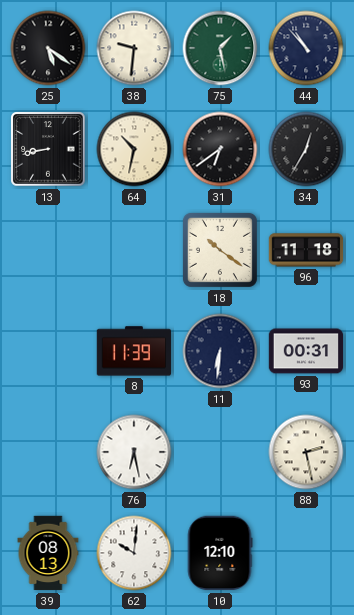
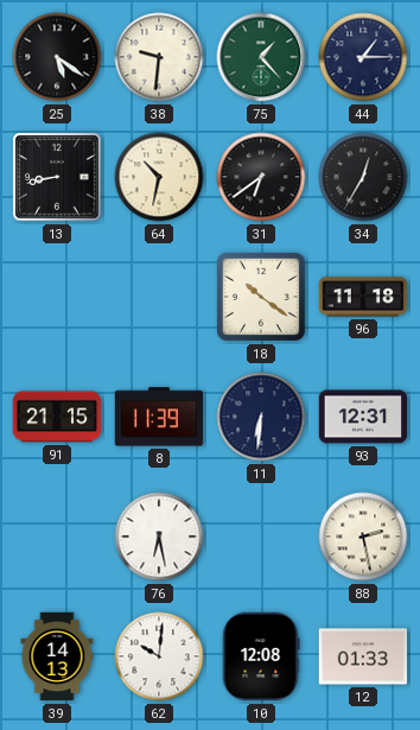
75: 1:28 -> 1:23
44: 10:53 -> 1:15
91: none -> 21:15
93: 00:31 -> 12:31
39: 08:13 -> 14:13
10: 12:10 -> 12:08
12: none -> 01:33
